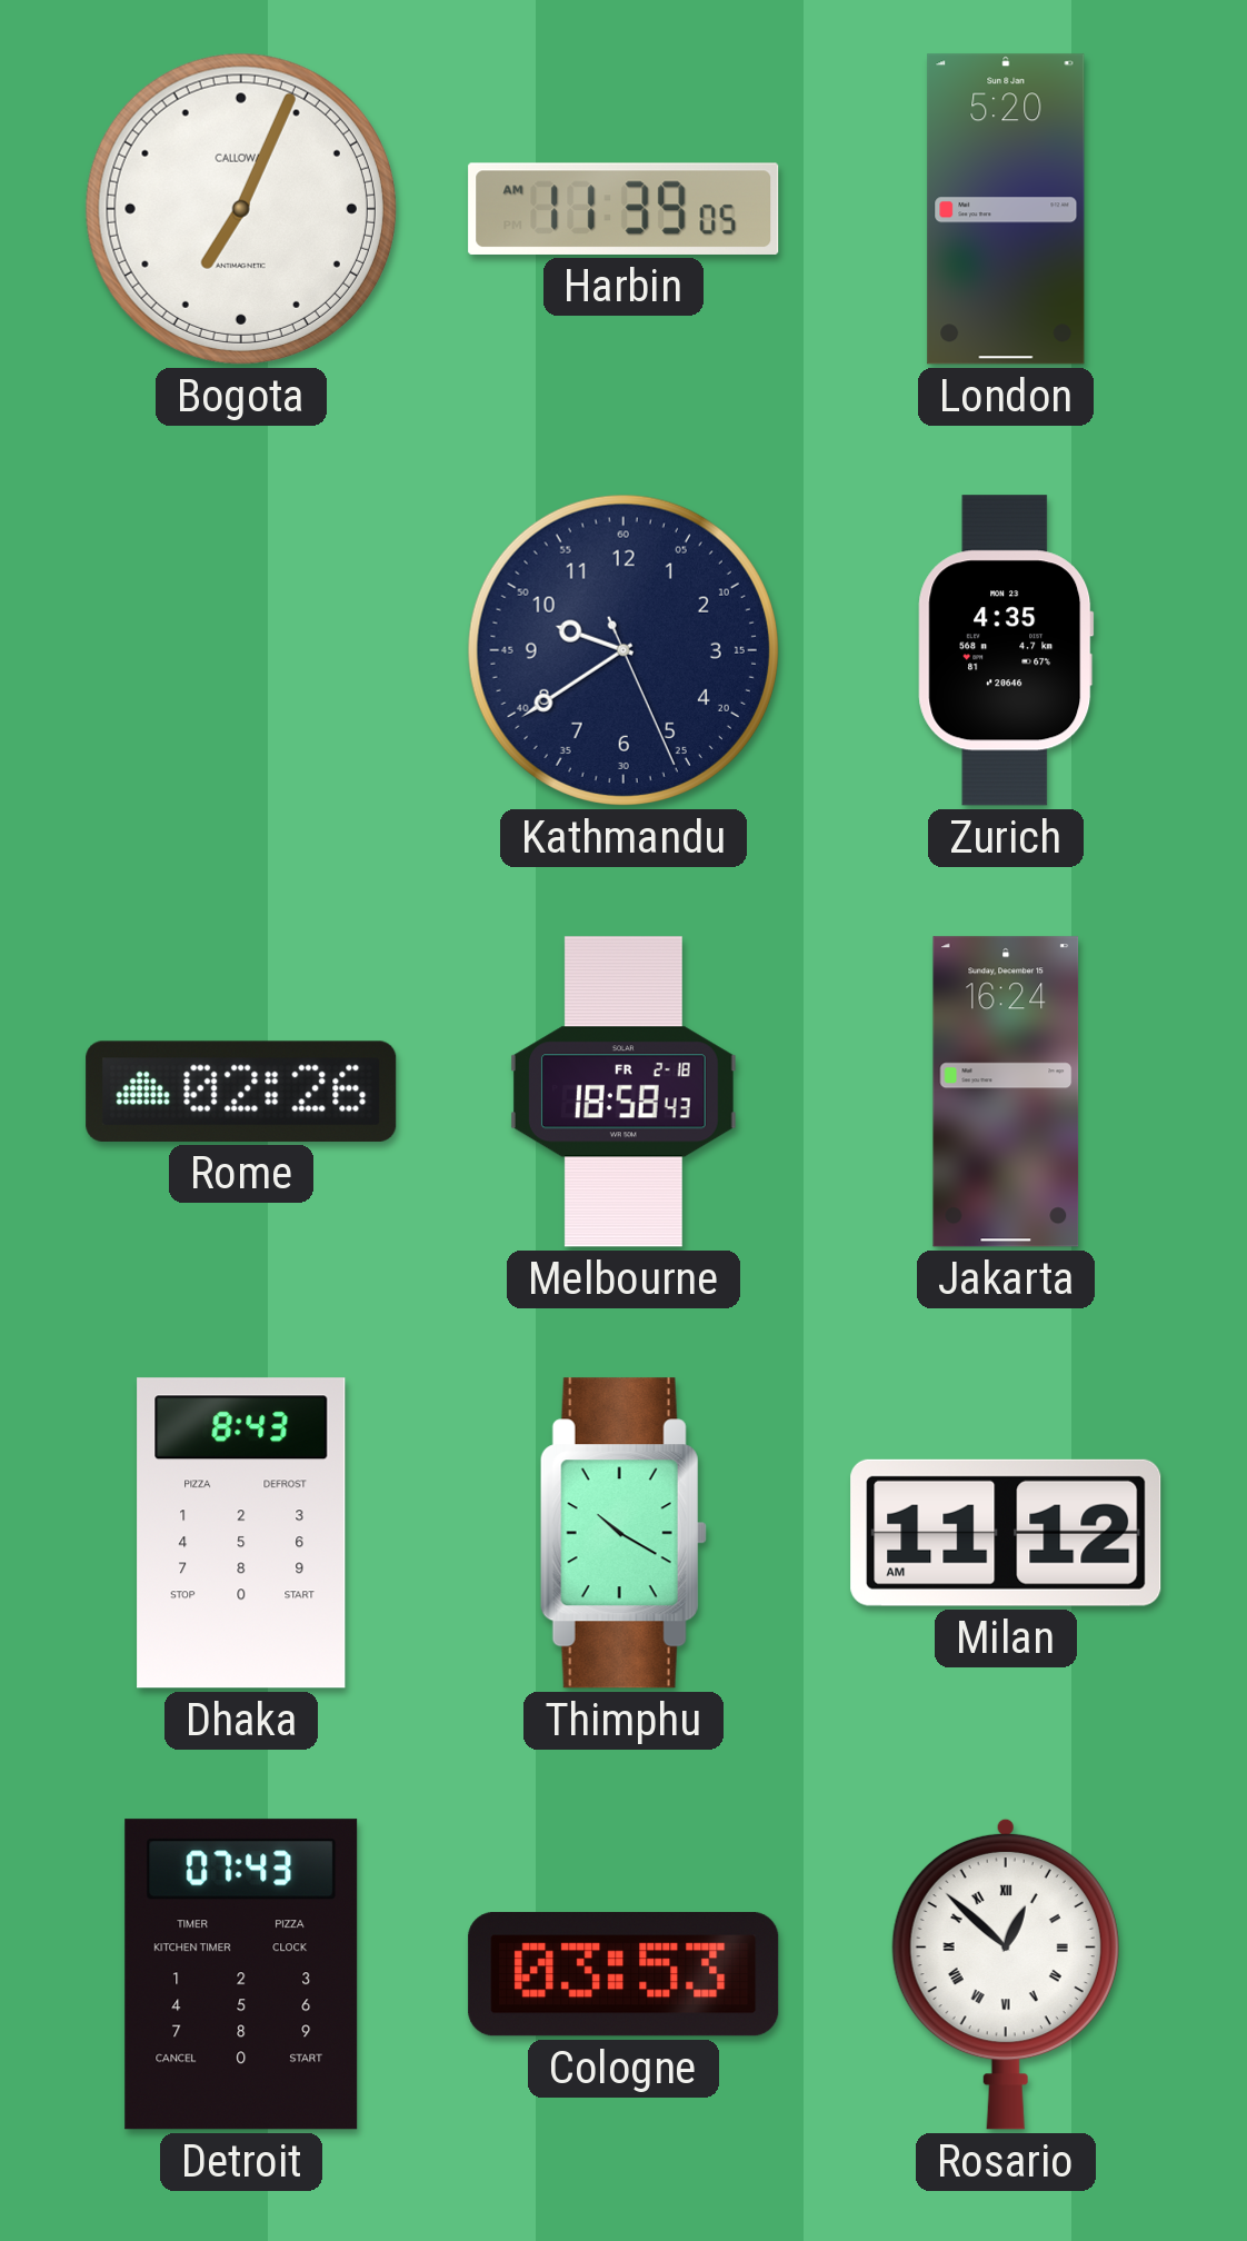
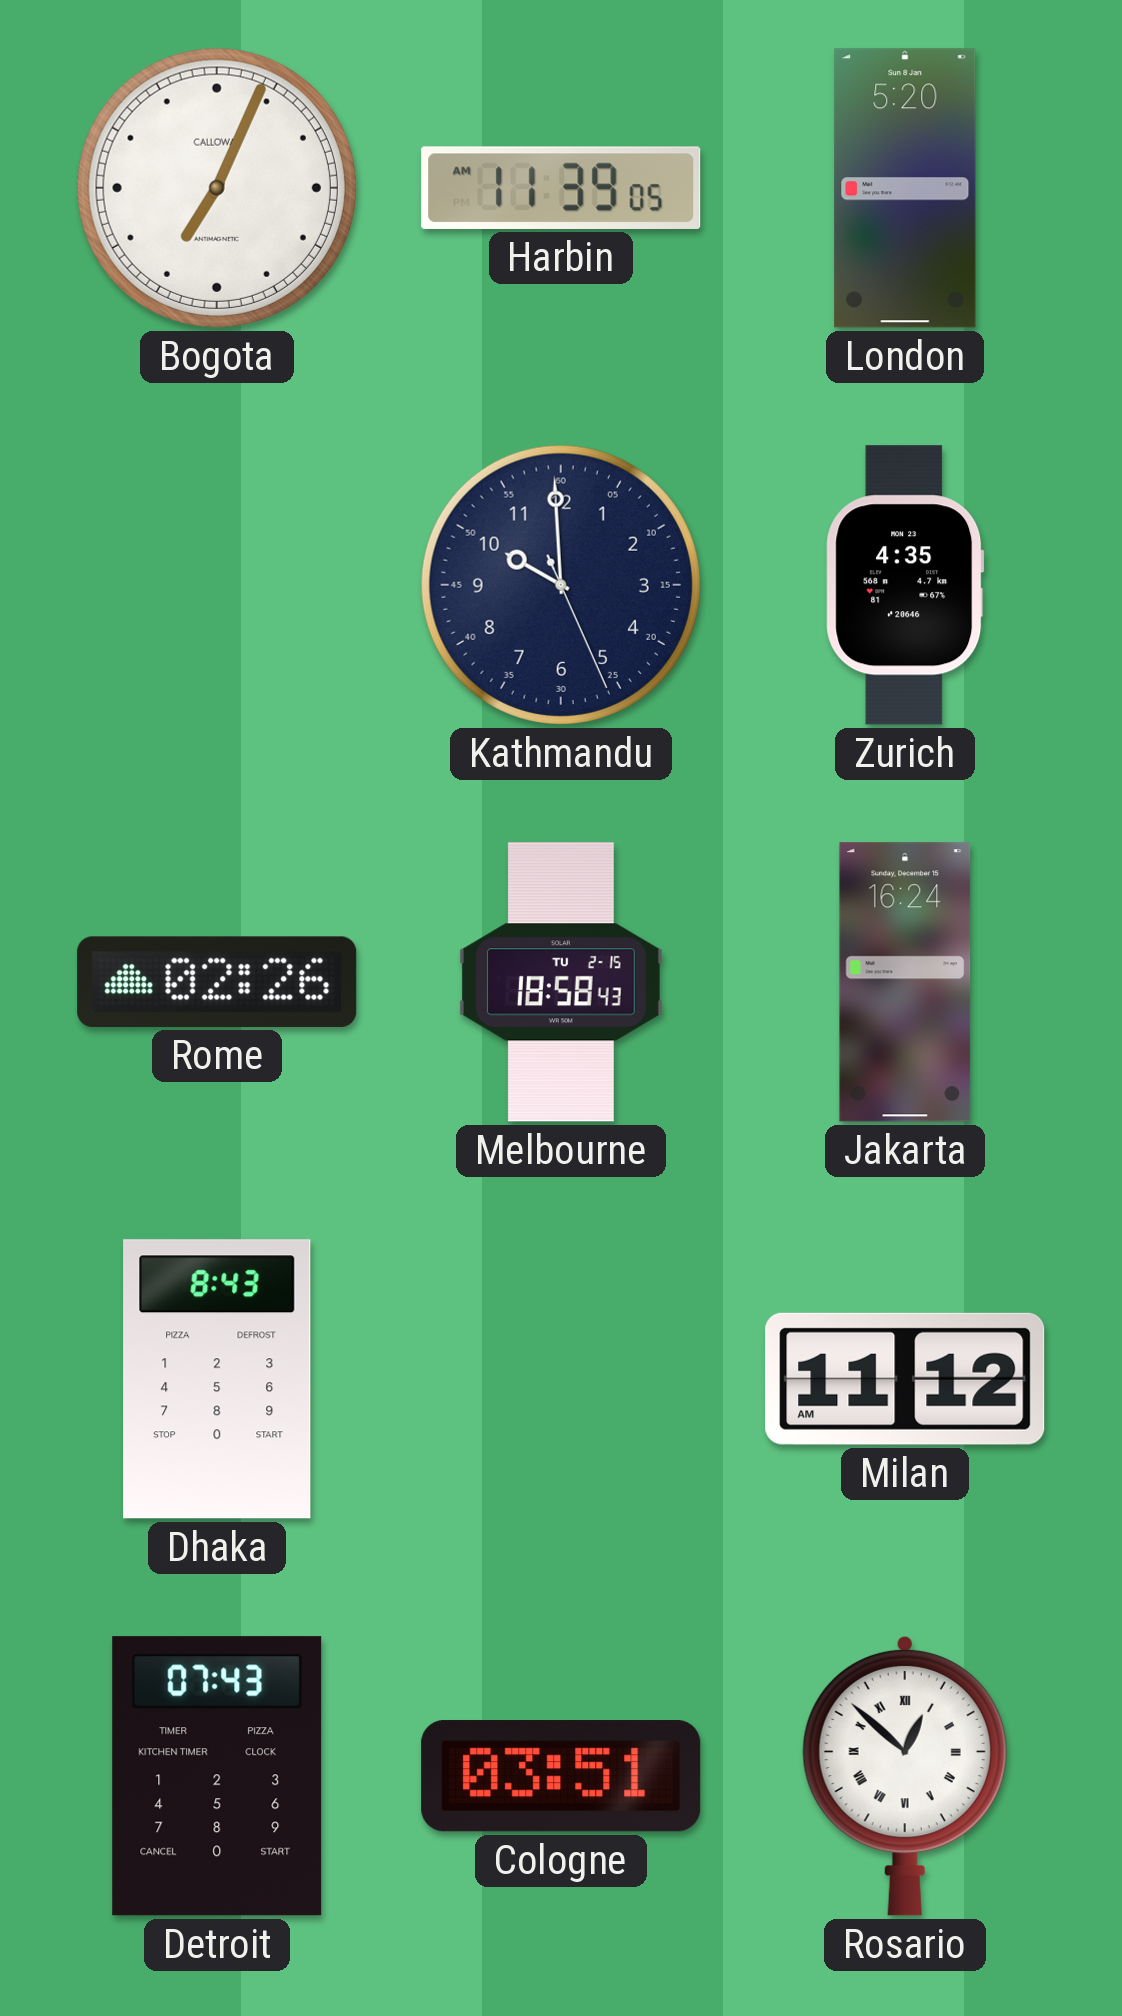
Kathmandu: 9:39 -> 9:59
Melbourne date: FR 2-18 -> TU 2-15
Thimphu: 10:20 -> none
Cologne: 03:53 -> 03:51
